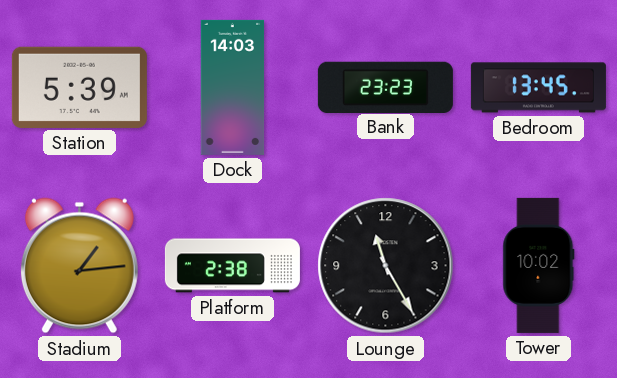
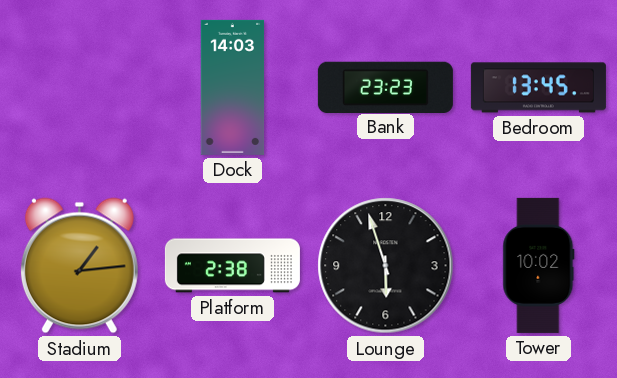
Station: 5:39 -> none
Lounge: 11:25 -> 5:57
